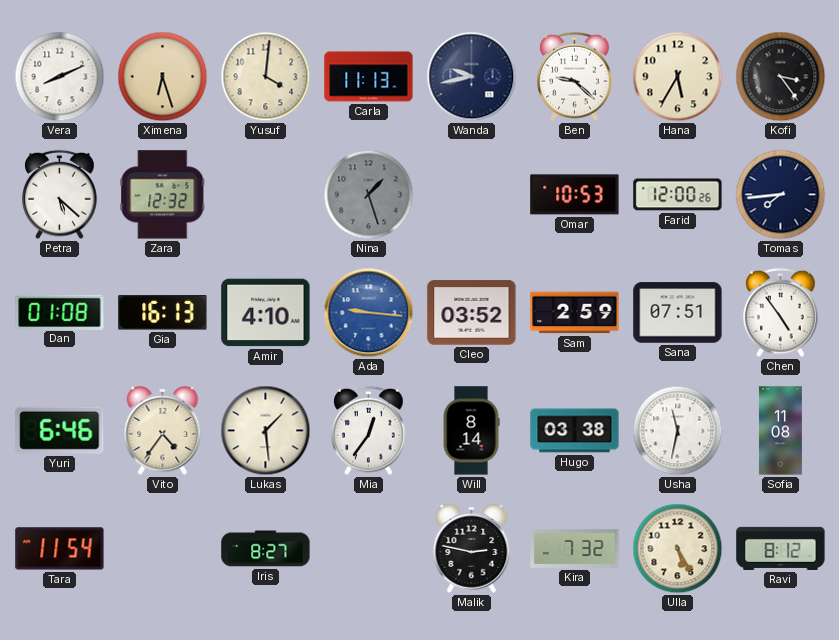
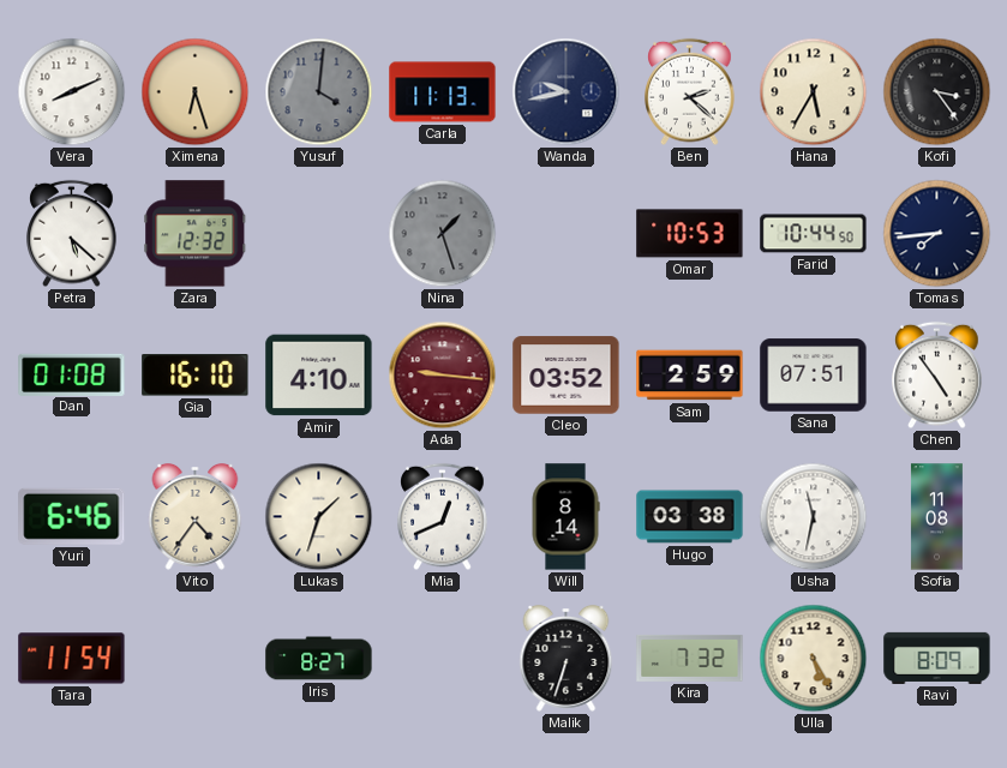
Yusuf dial: cream -> grey
Ben: 9:22 -> 2:22
Farid: 12:00 -> 10:44
Gia: 16:13 -> 16:10
Ada dial: blue -> burgundy
Lukas: 1:29 -> 1:33
Mia: 12:36 -> 12:41
Malik: 2:47 -> 6:33
Ravi: 8:12 -> 8:09
